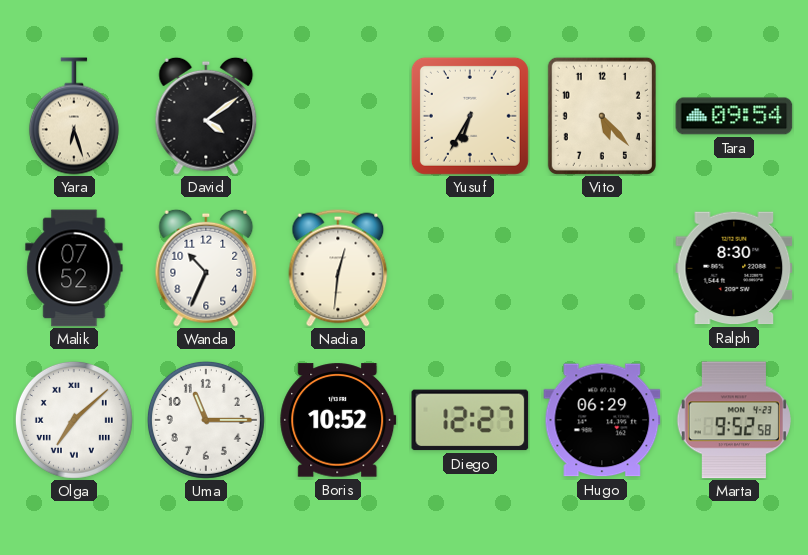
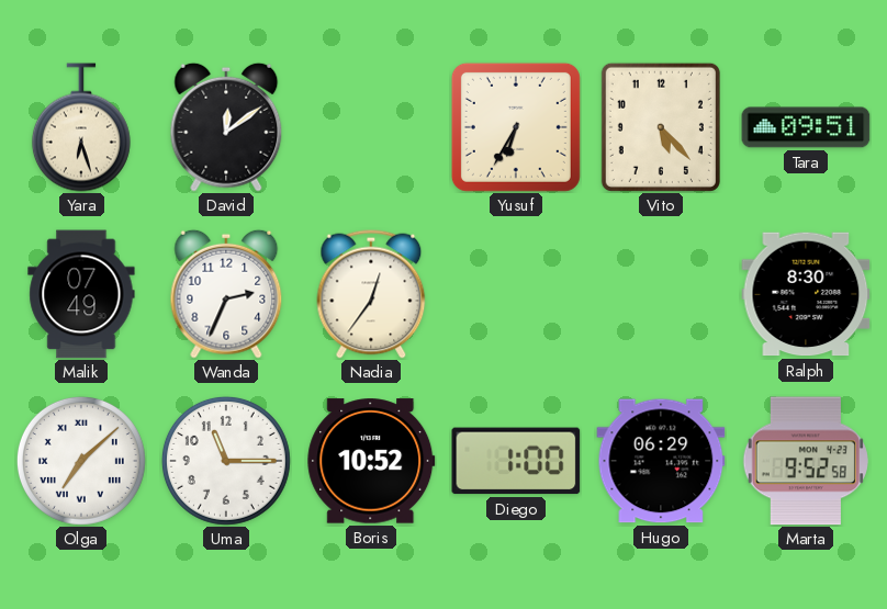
David: 4:09 -> 12:09
Tara: 09:54 -> 09:51
Malik: 07:52 -> 07:49
Wanda: 10:34 -> 2:34
Nadia: 12:31 -> 12:36
Diego: 12:27 -> 1:00
